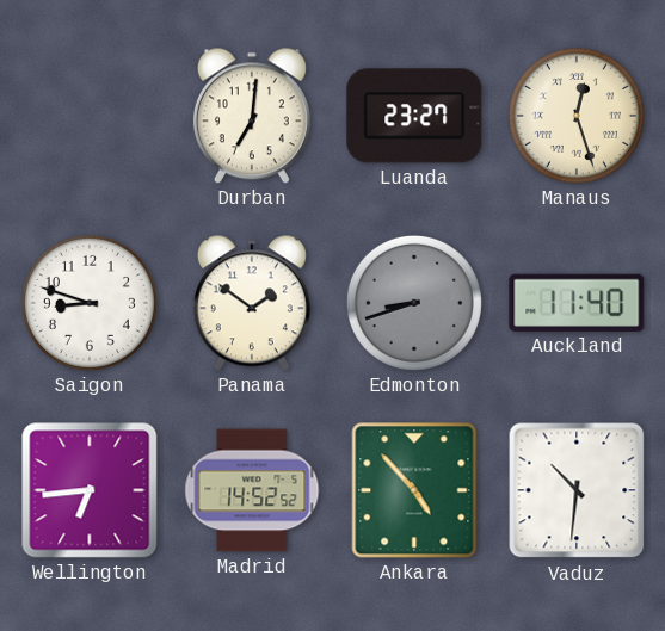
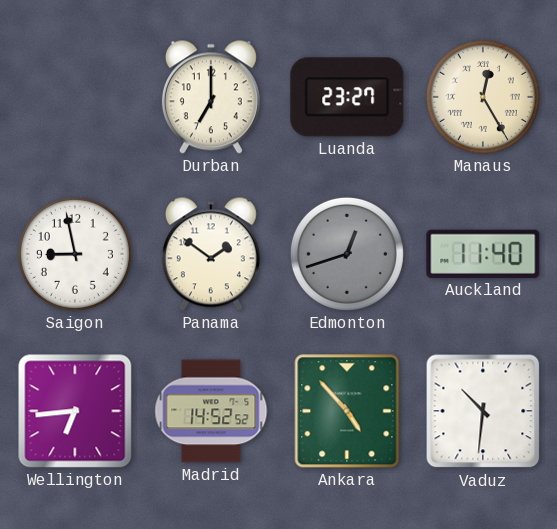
Durban: 7:01 -> 7:00
Manaus: 12:27 -> 12:25
Saigon: 8:48 -> 8:58
Edmonton: 8:42 -> 12:42
